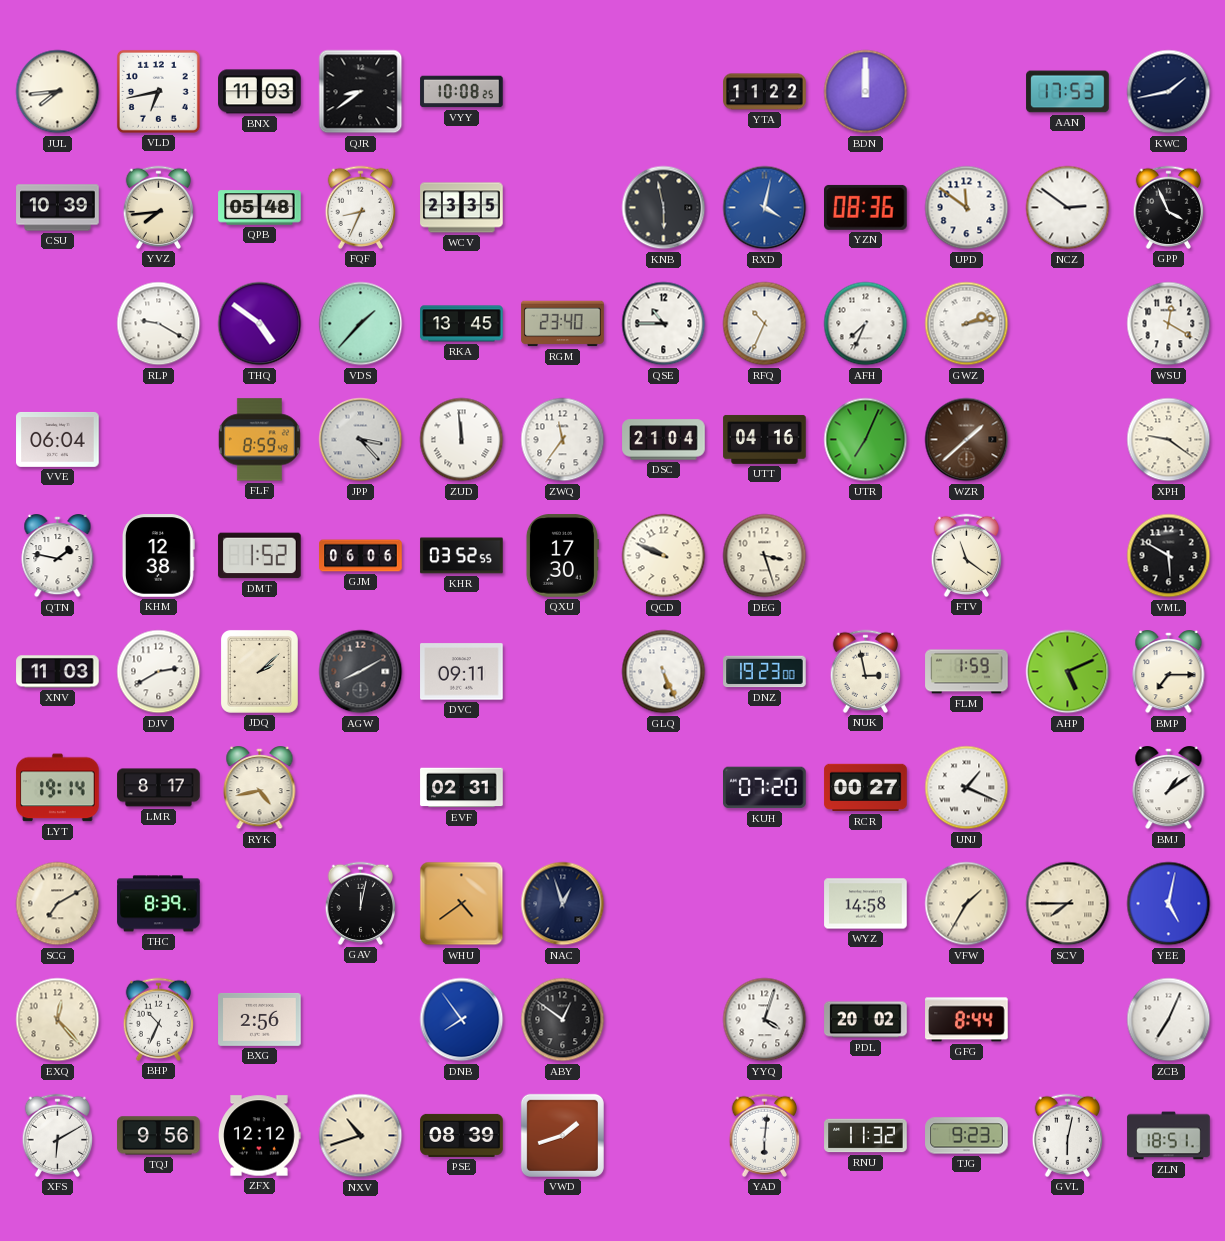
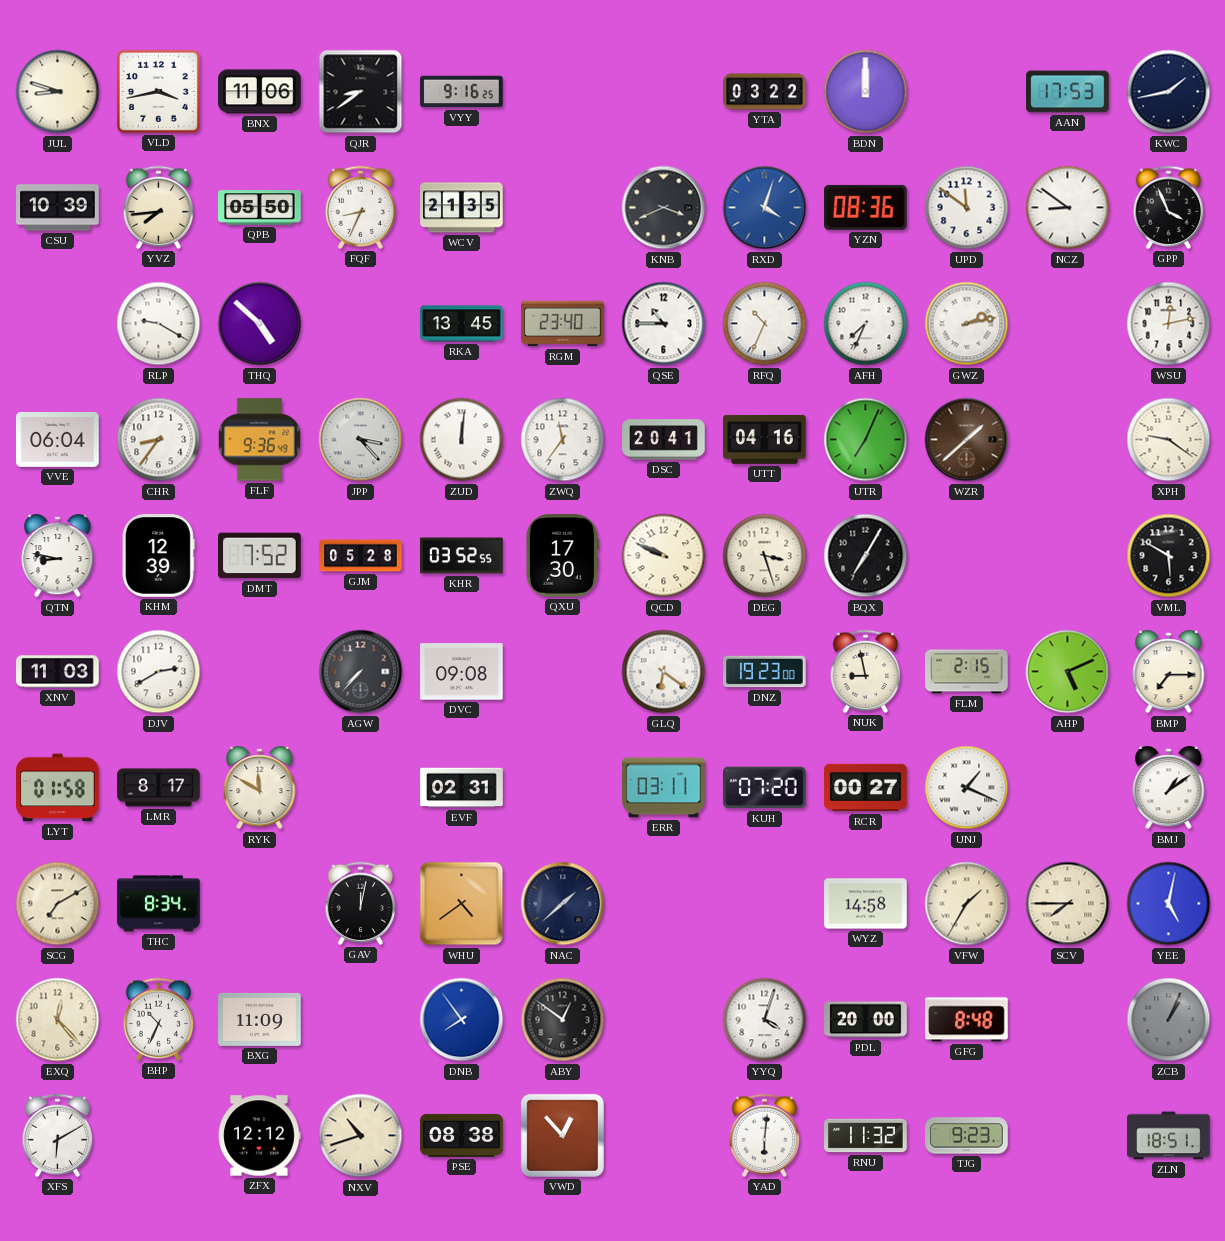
JUL: 7:44 -> 8:48
VLD: 6:43 -> 3:43
BNX: 11:03 -> 11:06
VYY: 10:08 -> 9:16
YTA: 11:22 -> 03:22
QPB: 05:48 -> 05:50
WCV: 23:35 -> 21:35
KNB: 5:58 -> 3:41
RXD: 4:02 -> 4:03
NCZ: 2:51 -> 8:51
THQ: 4:51 -> 4:52
VDS: 1:37 -> none
WSU: 12:20 -> 12:13
CHR: none -> 8:36
FLF: 8:59 -> 9:36
ZUD: 11:59 -> 12:01
DSC: 21:04 -> 20:41
QTN: 1:47 -> 8:47
KHM: 12:38 -> 12:39
DMT: 1:52 -> 7:52
GJM: 06:06 -> 05:28
BQX: none -> 7:05
FTV: 11:21 -> none
JDQ: 2:08 -> none
AGW: 8:10 -> 7:37
DVC: 09:11 -> 09:08
GLQ: 5:26 -> 6:21
NUK: 2:58 -> 8:58
FLM: 1:59 -> 2:15
LYT: 19:14 -> 01:58
RYK: 4:43 -> 11:50
ERR: none -> 03:11
THC: 8:39 -> 8:34
NAC: 12:57 -> 1:38
BXG: 2:56 -> 11:09
PDL: 20:02 -> 20:00
GFG: 8:44 -> 8:48
ZCB: 7:04 -> 1:04
ZCB dial: white -> grey
TQJ: 9:56 -> none
PSE: 08:39 -> 08:38
VWD: 1:42 -> 12:53
GVL: 6:02 -> none
